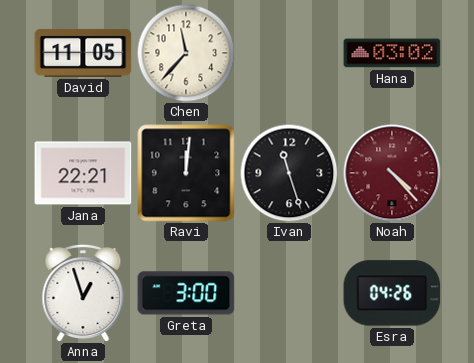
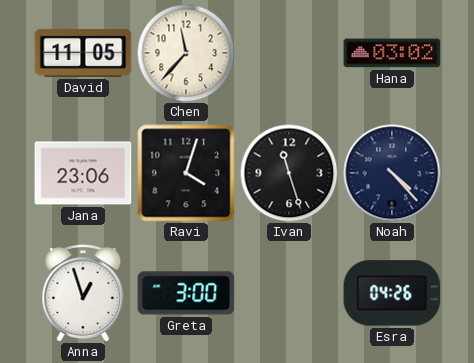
Jana: 22:21 -> 23:06
Ravi: 12:01 -> 4:03
Noah dial: burgundy -> navy
